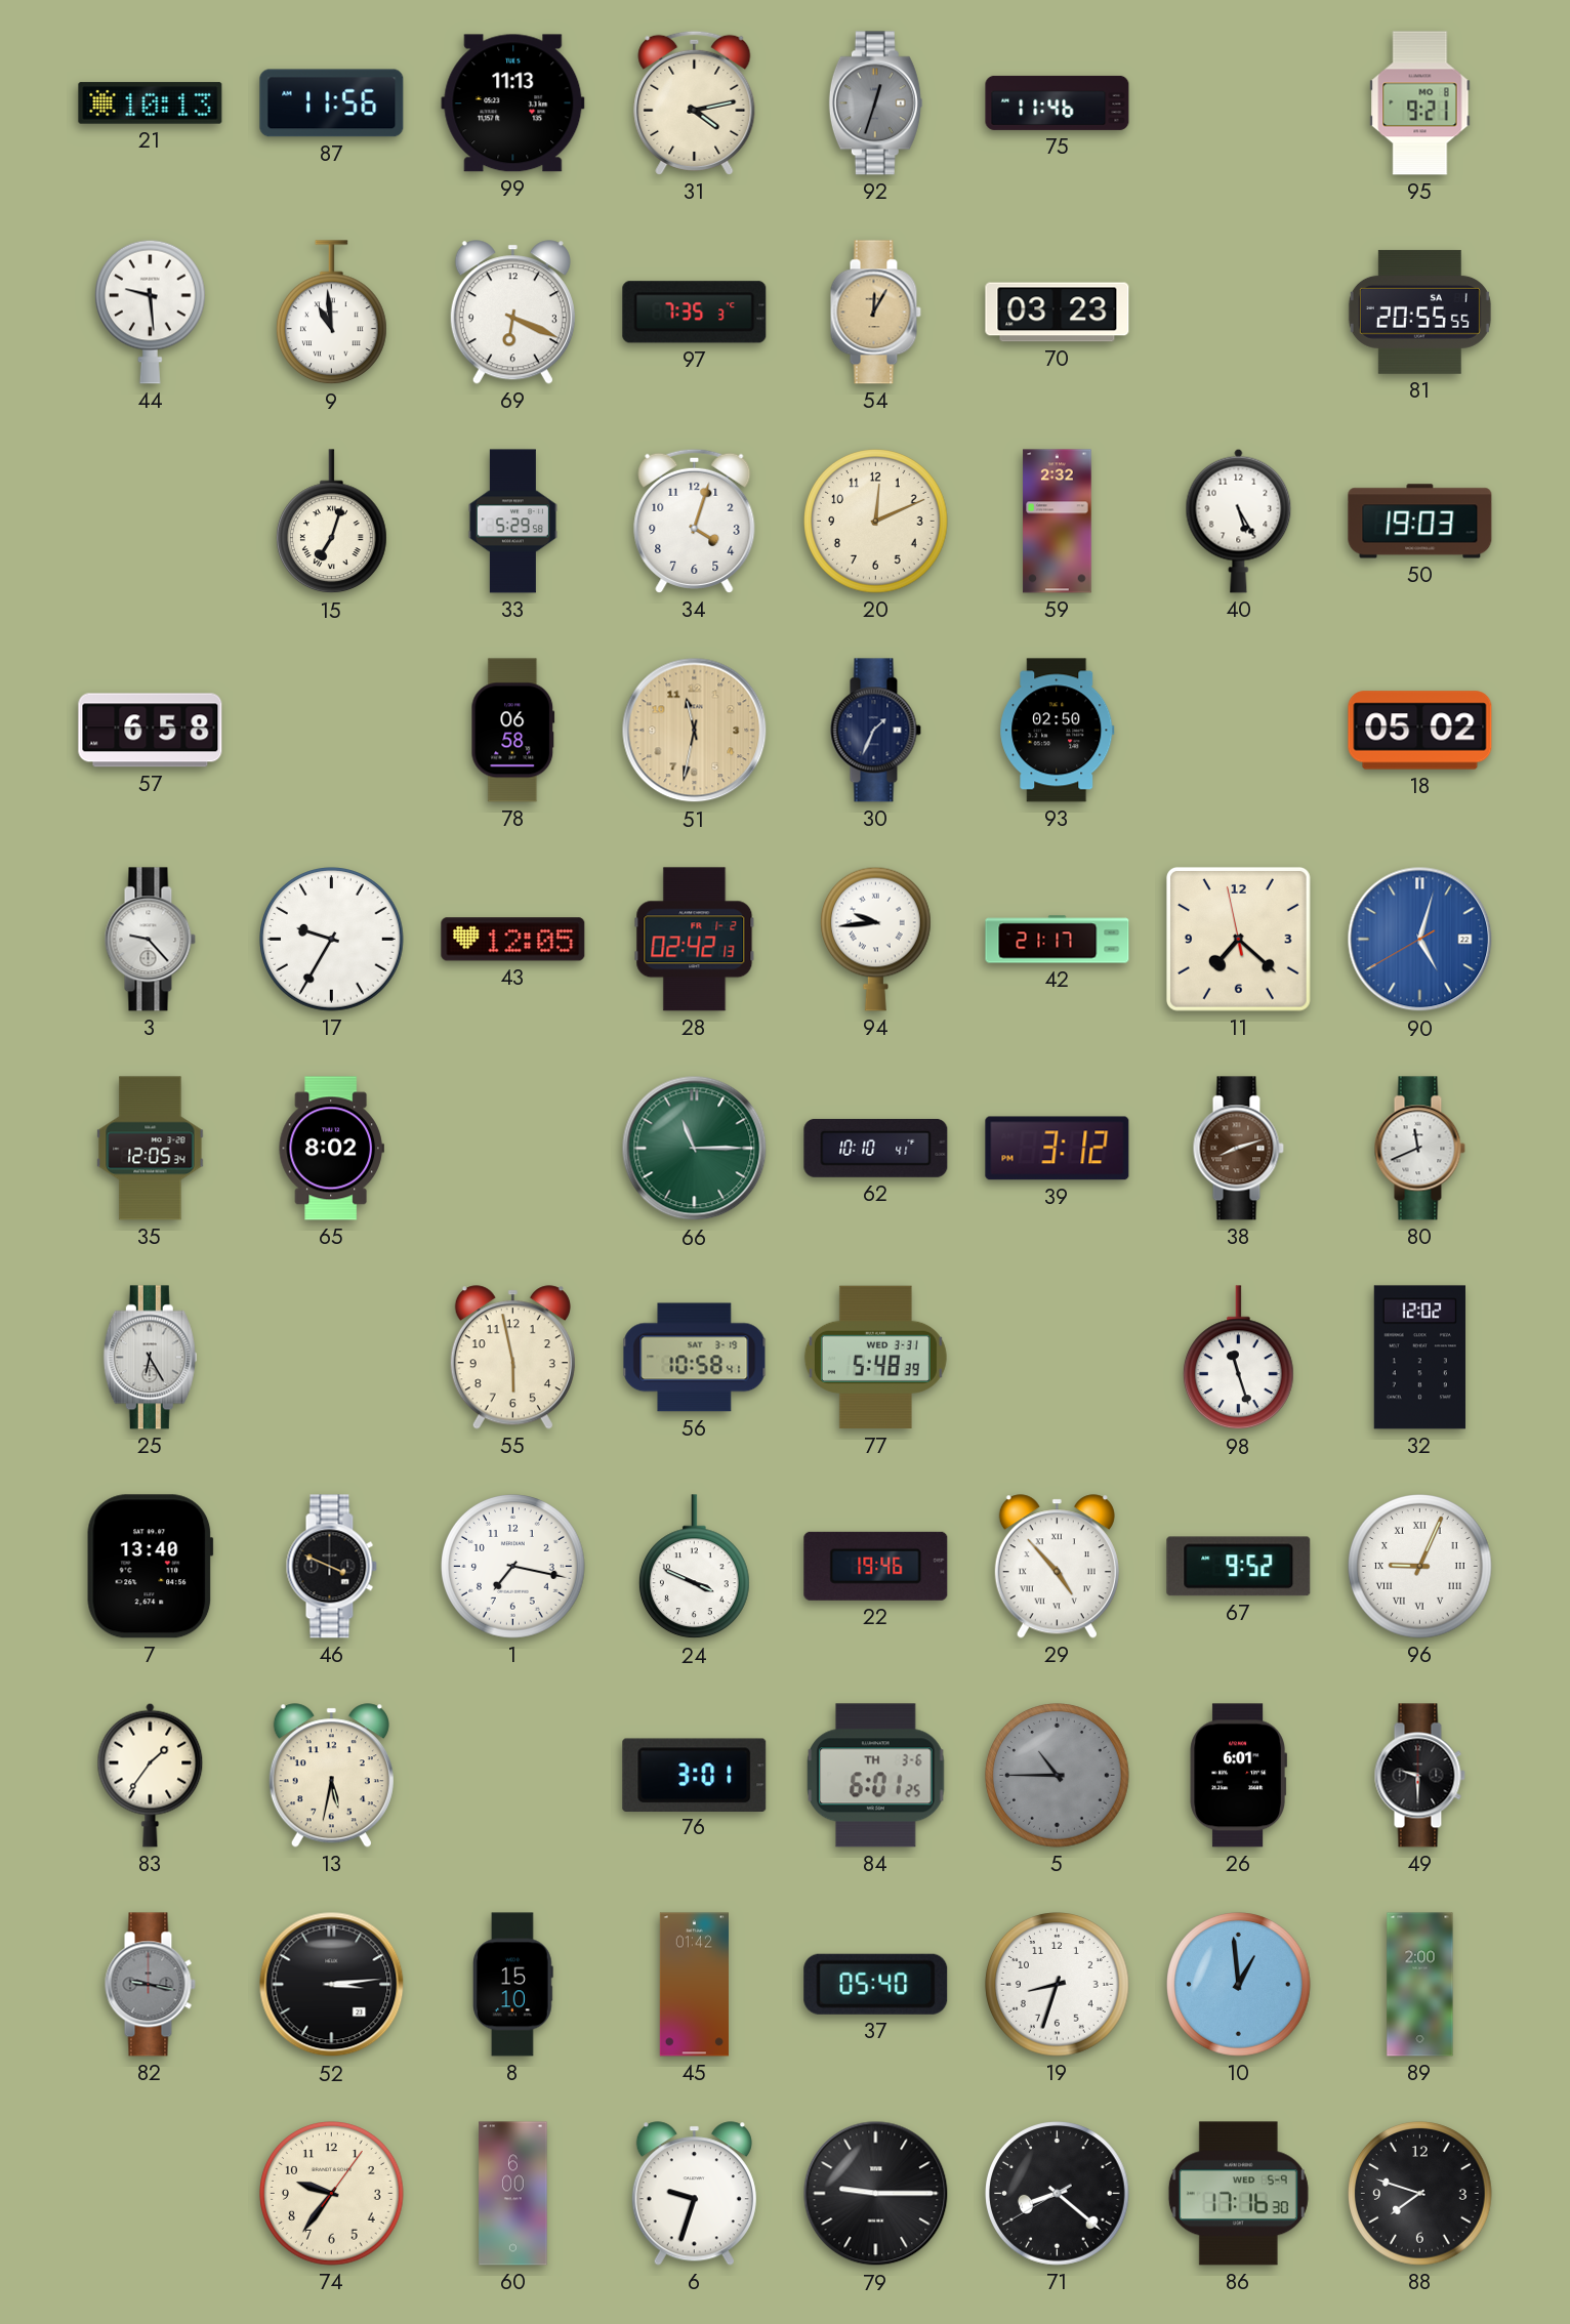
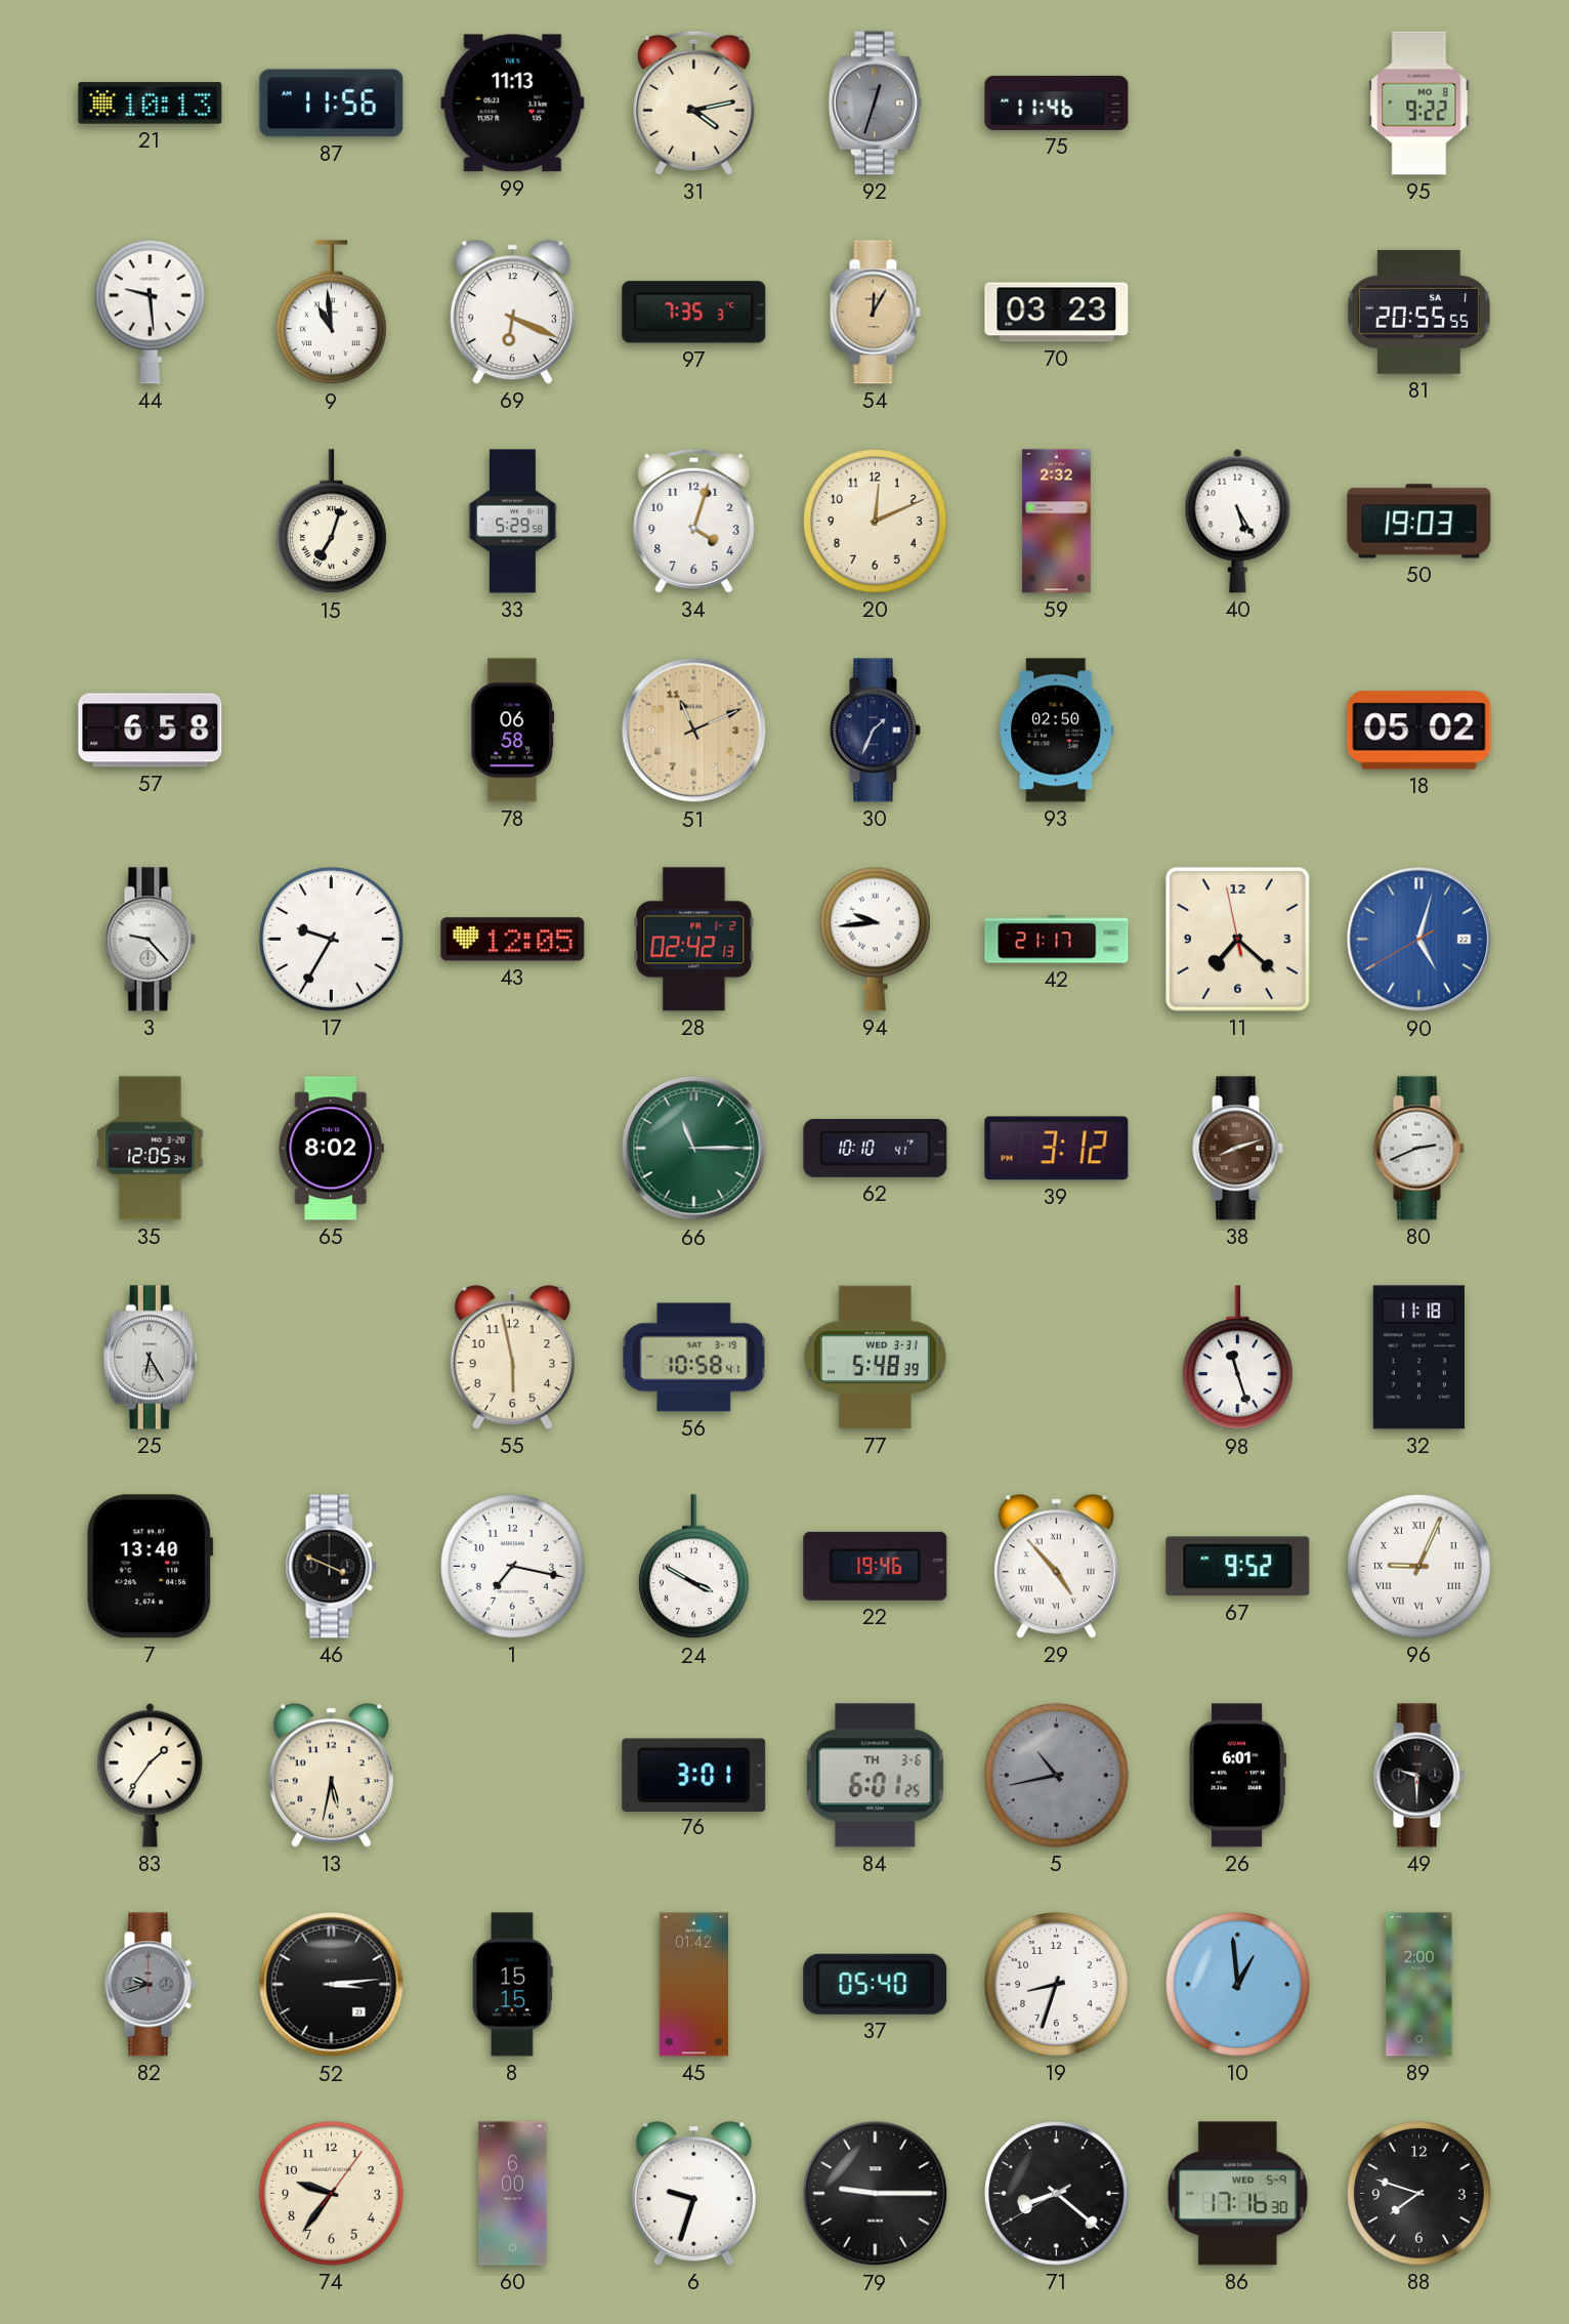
95: 9:21 -> 9:22
51: 11:32 -> 11:11
80: 11:41 -> 2:41
32: 12:02 -> 11:18
24: 3:49 -> 3:50
5: 10:45 -> 10:43
82: 9:17 -> 9:42
8: 15:10 -> 15:15
